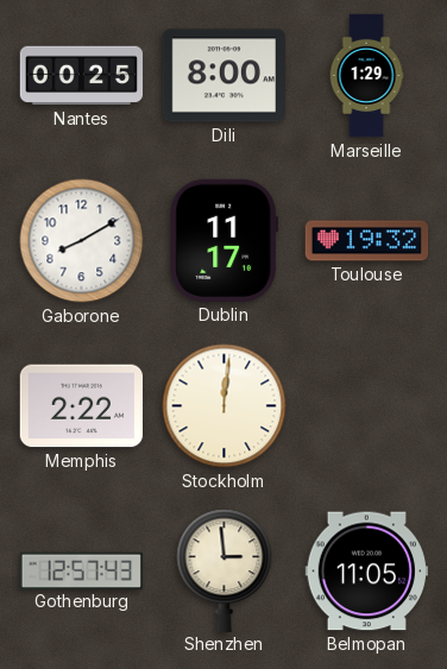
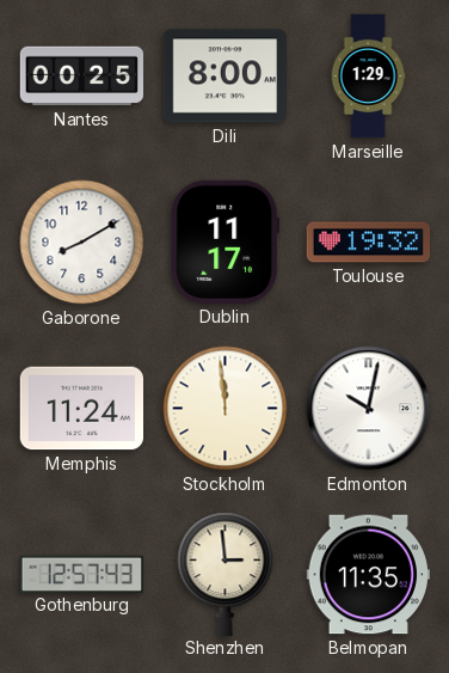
Memphis: 2:22 -> 11:24
Stockholm: 12:01 -> 11:59
Edmonton: none -> 10:02
Belmopan: 11:05 -> 11:35
